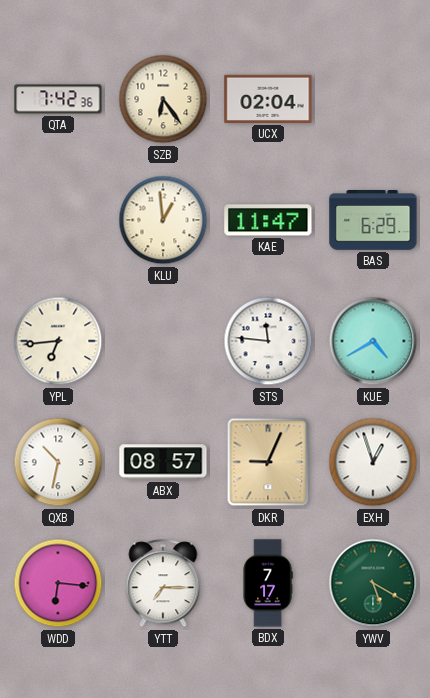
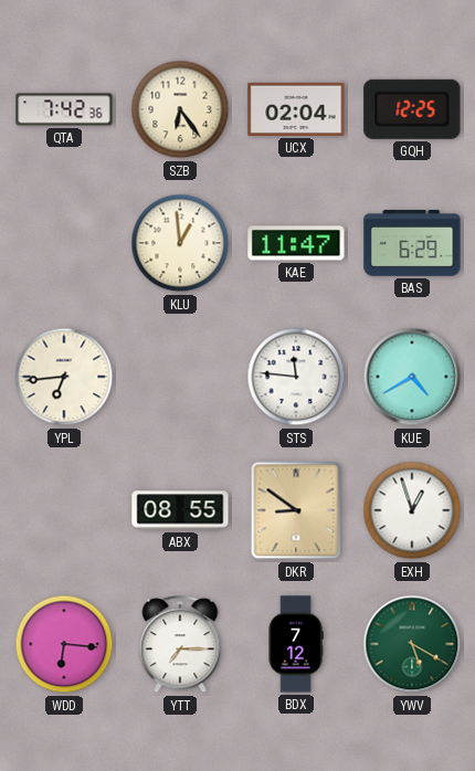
GQH: none -> 12:25
QXB: 10:32 -> none
ABX: 08:57 -> 08:55
DKR: 9:04 -> 8:51
BDX: 7:17 -> 7:12
